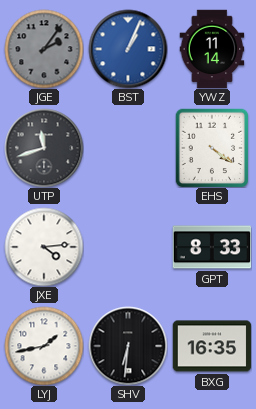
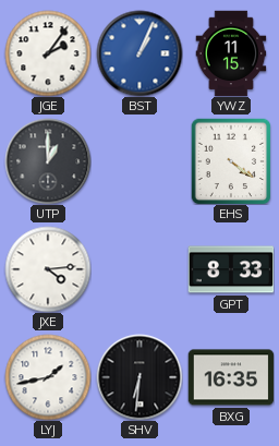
JGE dial: grey -> white
YWZ: 11:14 -> 11:15
UTP: 11:42 -> 1:00
